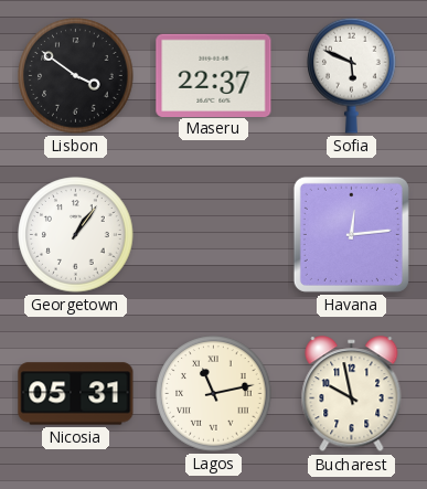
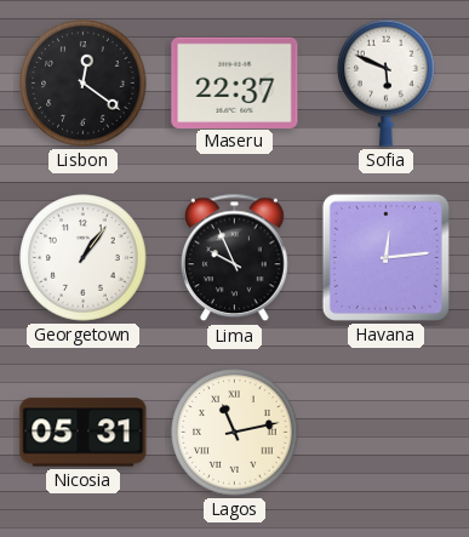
Lisbon: 3:51 -> 12:21
Lima: none -> 9:56
Bucharest: 9:58 -> none
